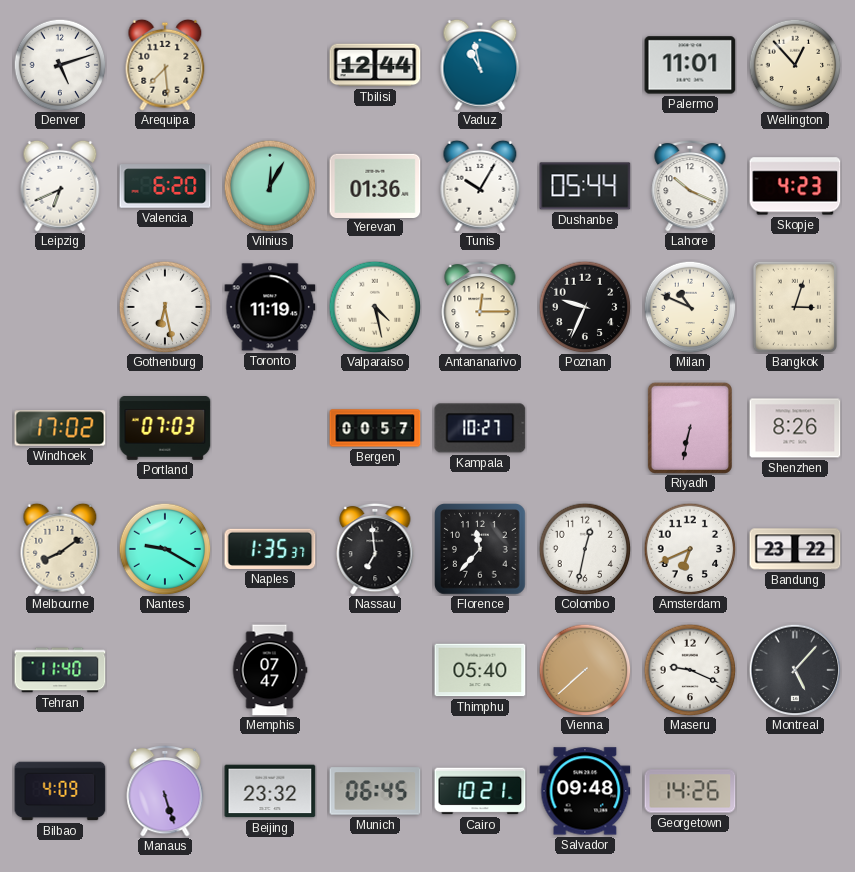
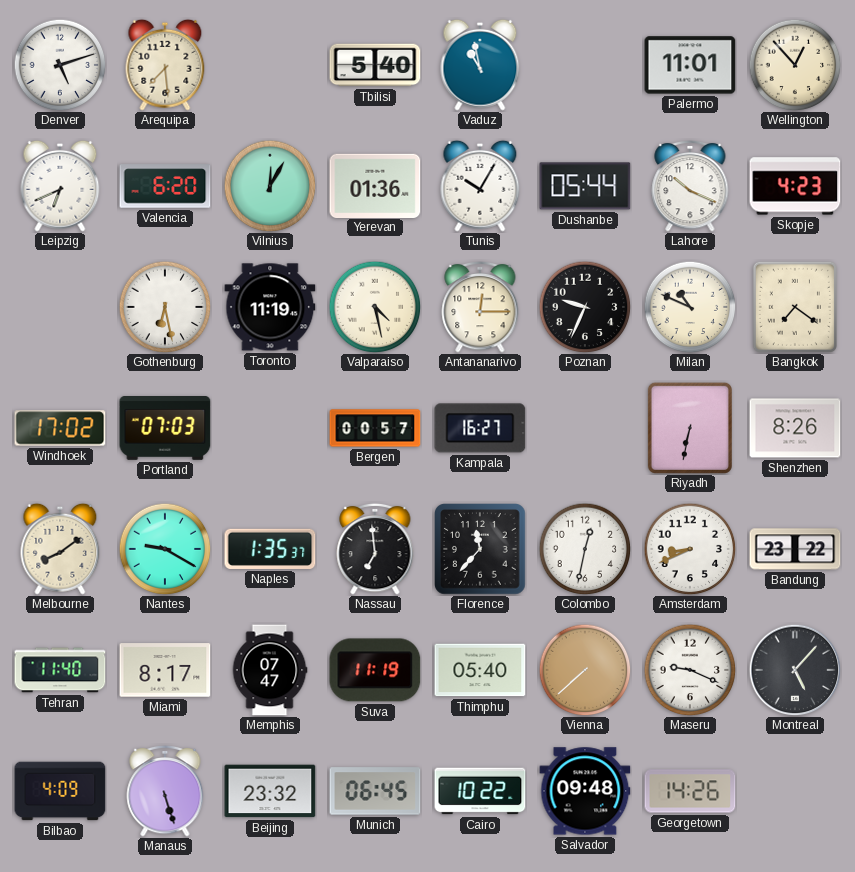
Tbilisi: 12:44 -> 5:40
Bangkok: 3:03 -> 7:21
Kampala: 10:27 -> 16:27
Amsterdam: 6:41 -> 8:41
Miami: none -> 8:17
Suva: none -> 11:19
Cairo: 10:21 -> 10:22
